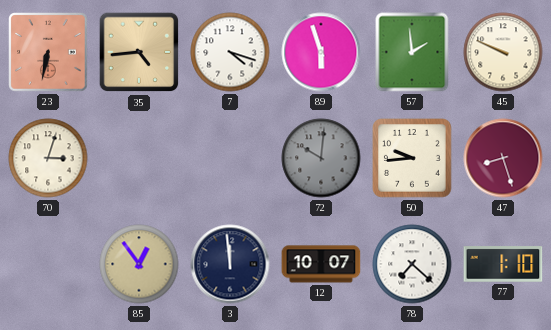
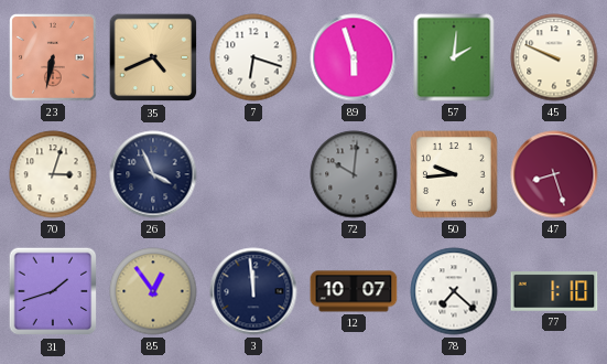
35: 4:44 -> 4:41
7: 4:18 -> 6:18
57: 1:59 -> 2:01
26: none -> 3:56
31: none -> 1:42
